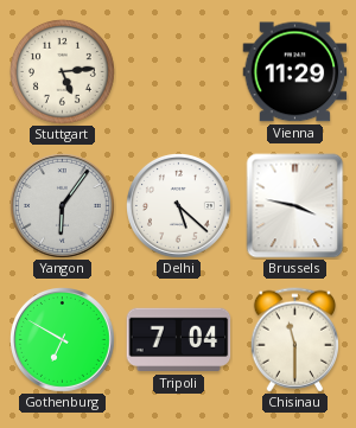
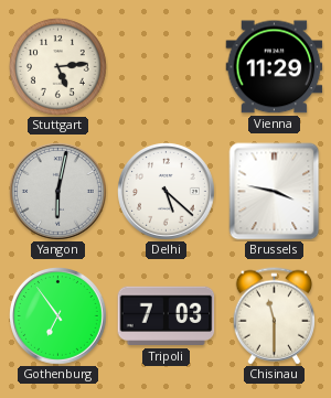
Yangon: 6:06 -> 6:02
Gothenburg: 6:50 -> 6:54
Tripoli: 7:04 -> 7:03
